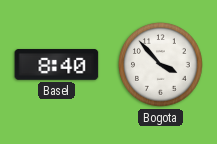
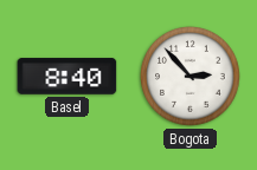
Bogota: 3:53 -> 2:53
